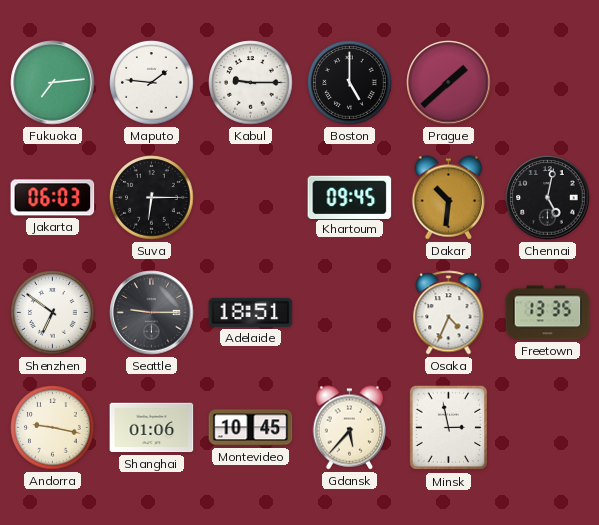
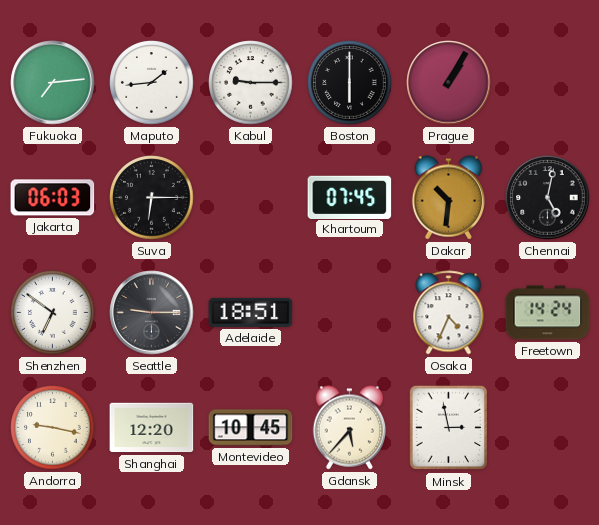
Maputo: 1:46 -> 1:44
Boston: 5:00 -> 6:00
Prague: 1:38 -> 1:05
Khartoum: 09:45 -> 07:45
Freetown: 13:35 -> 14:24
Shanghai: 01:06 -> 12:20
